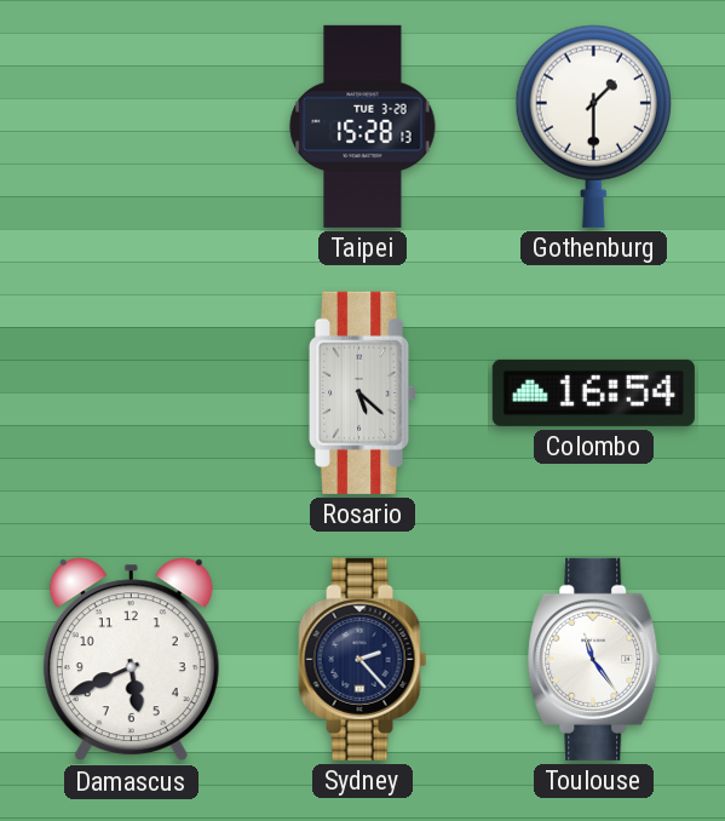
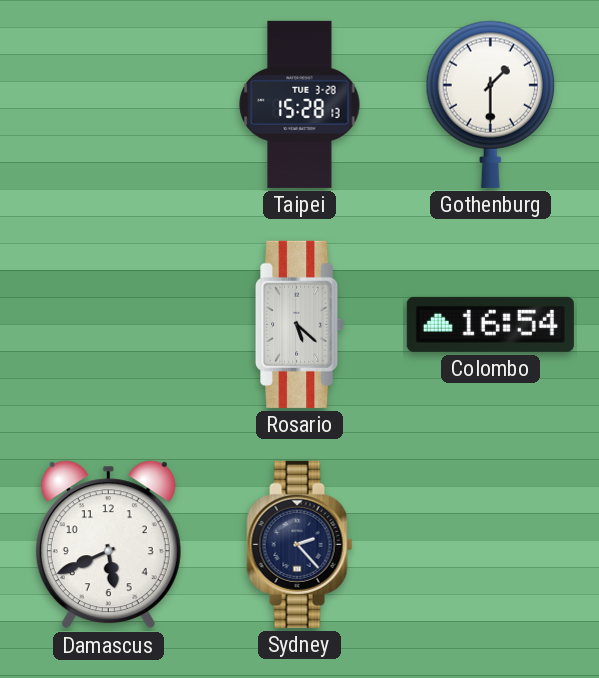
Toulouse: 11:24 -> none
